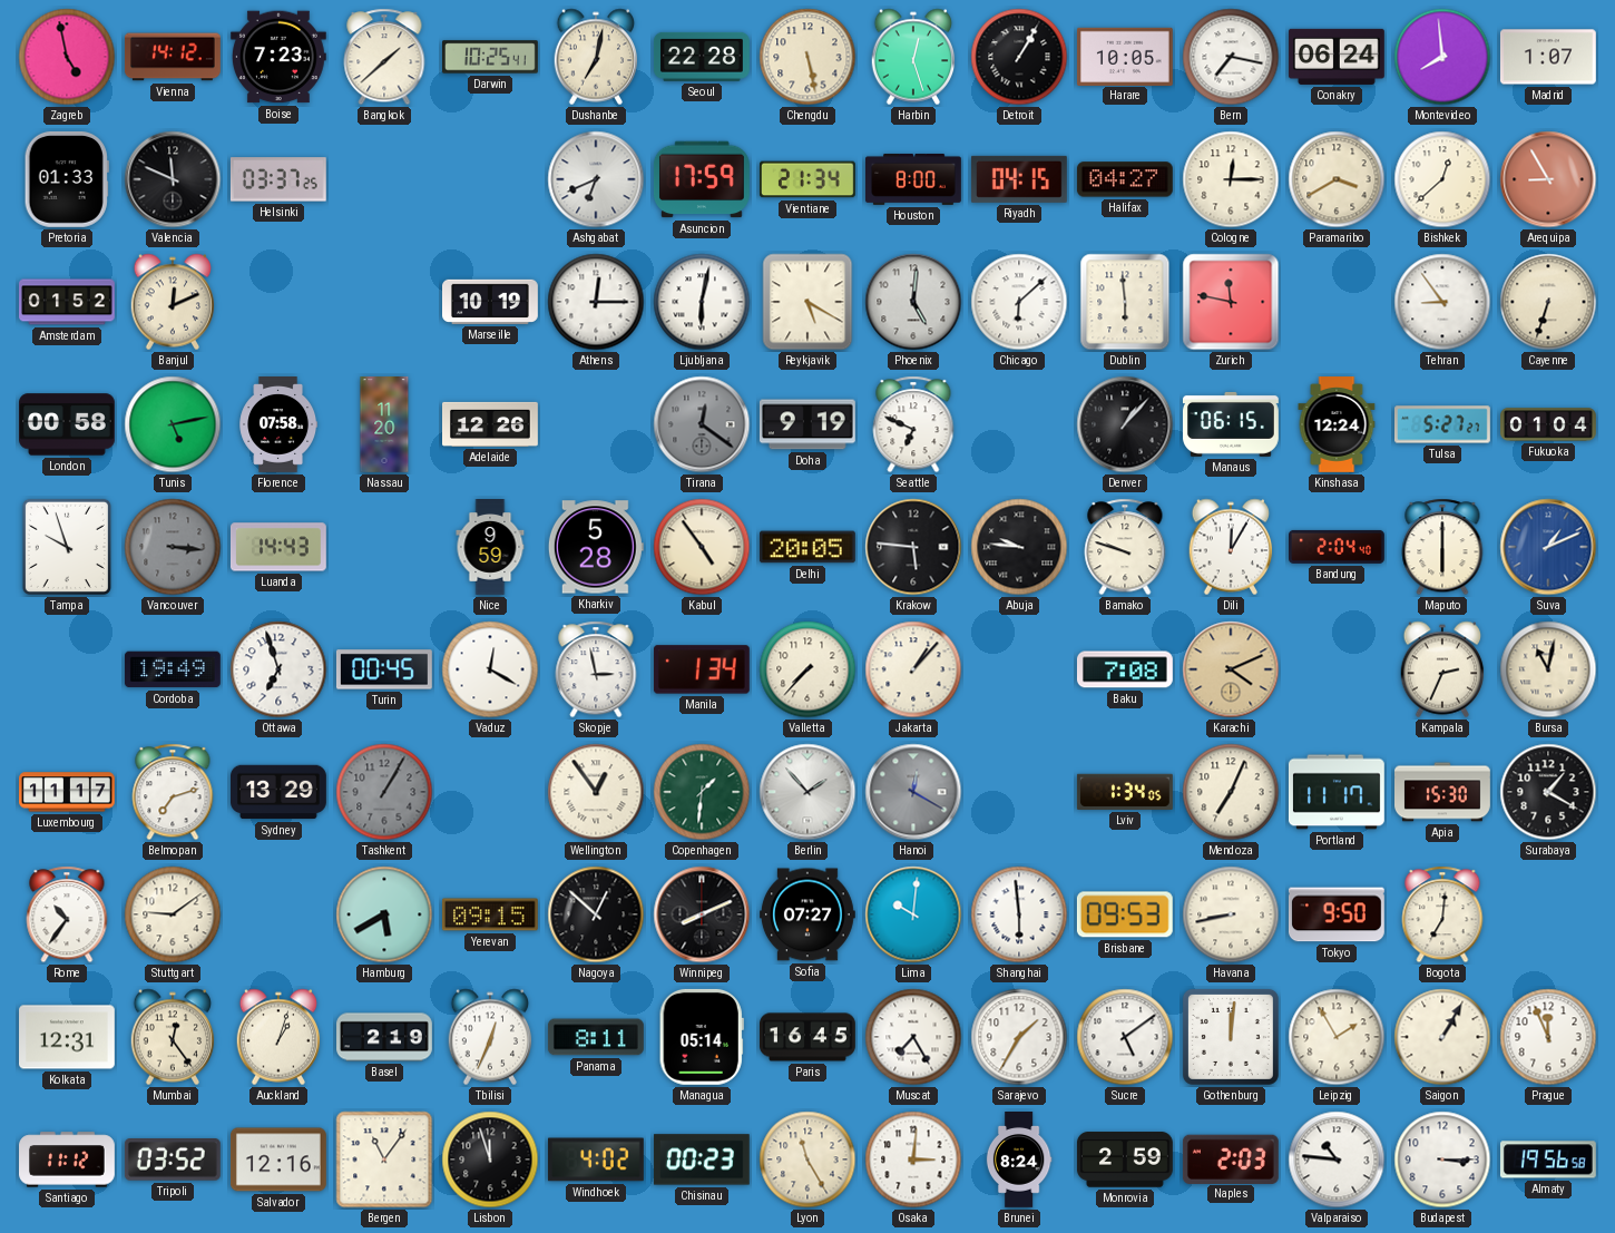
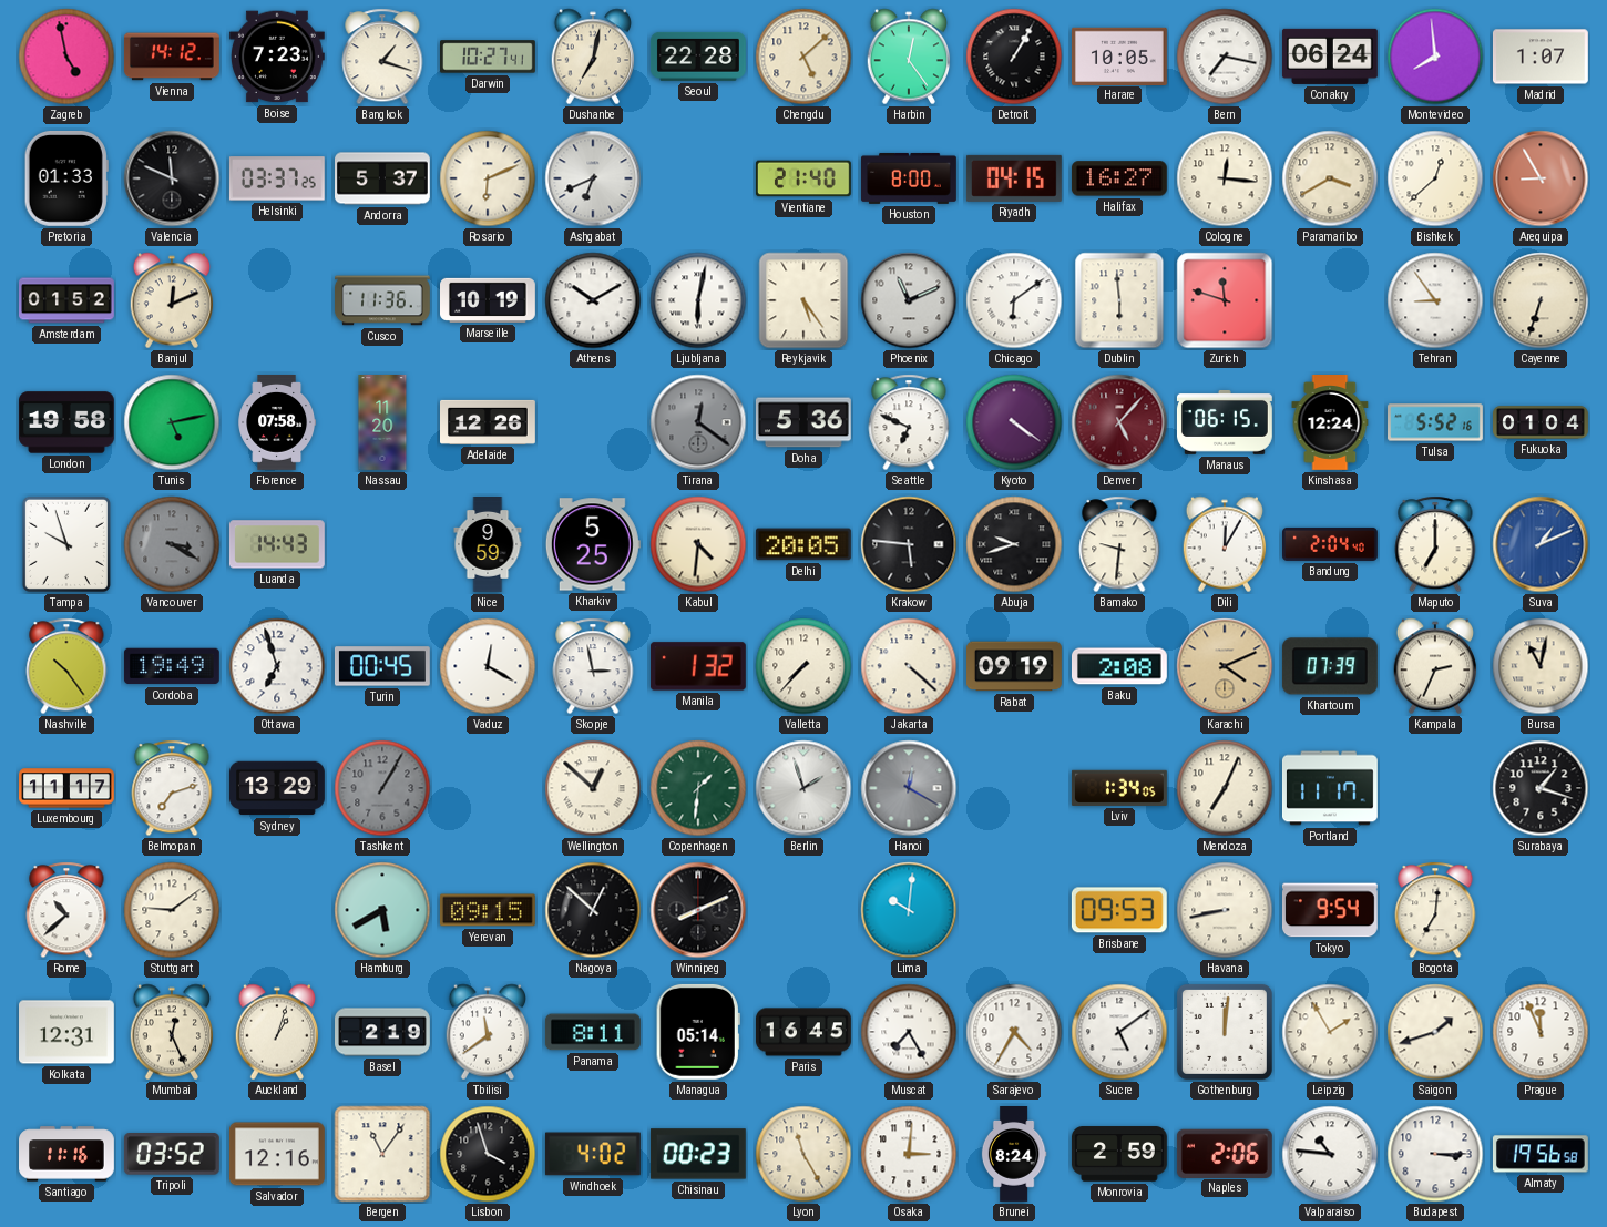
Bangkok: 1:38 -> 1:18
Darwin: 10:25 -> 10:27
Chengdu: 5:28 -> 5:08
Harbin: 12:27 -> 12:24
Andorra: none -> 5:37
Rosario: none -> 6:11
Asuncion: 17:59 -> none
Vientiane: 21:34 -> 21:40
Halifax: 04:27 -> 16:27
Cologne: 12:15 -> 12:16
Cusco: none -> 11:36
Athens: 12:15 -> 10:10
Reykjavik: 5:20 -> 5:24
Phoenix: 5:01 -> 11:11
Chicago: 6:08 -> 6:09
Zurich: 11:47 -> 11:48
London: 00:58 -> 19:58
Doha: 9:19 -> 5:36
Kyoto: none -> 4:21
Denver: 1:07 -> 5:07
Denver dial: black -> burgundy
Tulsa: 5:27 -> 5:52
Vancouver: 3:16 -> 3:20
Kharkiv: 5:28 -> 5:25
Kabul: 4:54 -> 4:31
Abuja: 9:46 -> 9:42
Bamako: 9:48 -> 9:31
Maputo: 6:00 -> 7:00
Nashville: none -> 10:24
Manila: 1:34 -> 1:32
Jakarta: 1:07 -> 4:22
Rabat: none -> 09:19
Baku: 7:08 -> 2:08
Khartoum: none -> 07:39
Wellington: 12:54 -> 12:52
Berlin: 1:53 -> 1:57
Apia: 15:30 -> none
Surabaya: 1:20 -> 1:18
Rome: 10:36 -> 10:38
Sofia: 07:27 -> none
Shanghai: 5:59 -> none
Tokyo: 9:50 -> 9:54
Mumbai: 12:24 -> 12:26
Tbilisi: 12:34 -> 11:39
Sarajevo: 1:35 -> 4:35
Saigon: 1:05 -> 1:42
Santiago: 11:12 -> 11:16
Lisbon: 11:57 -> 3:57
Naples: 2:03 -> 2:06
